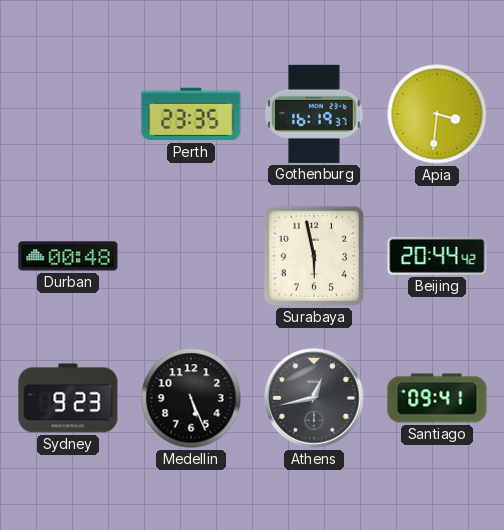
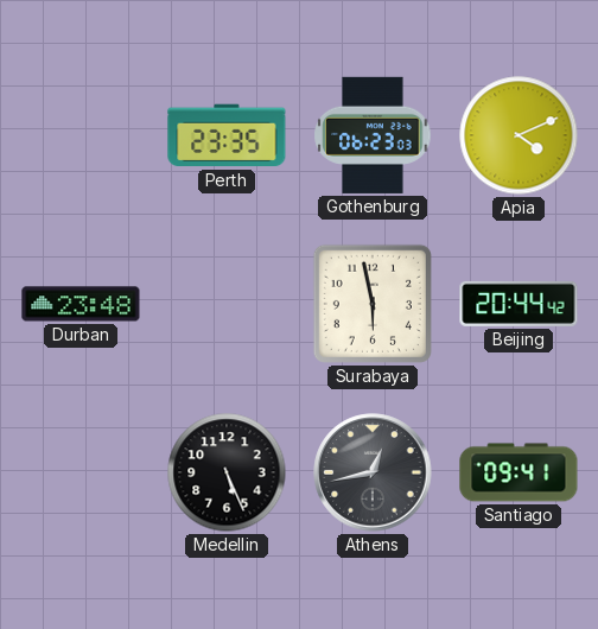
Gothenburg: 16:19 -> 06:23
Apia: 3:31 -> 4:11
Durban: 00:48 -> 23:48
Sydney: 9:23 -> none
